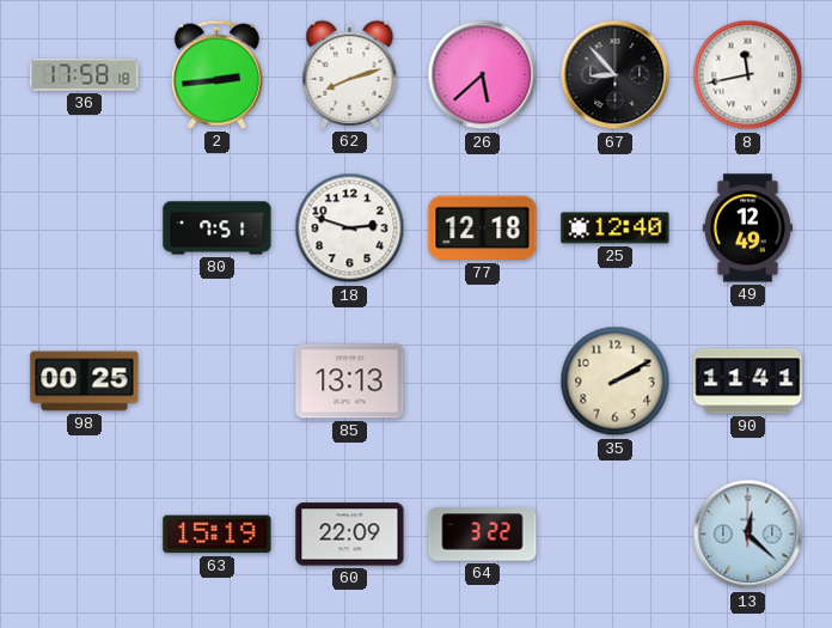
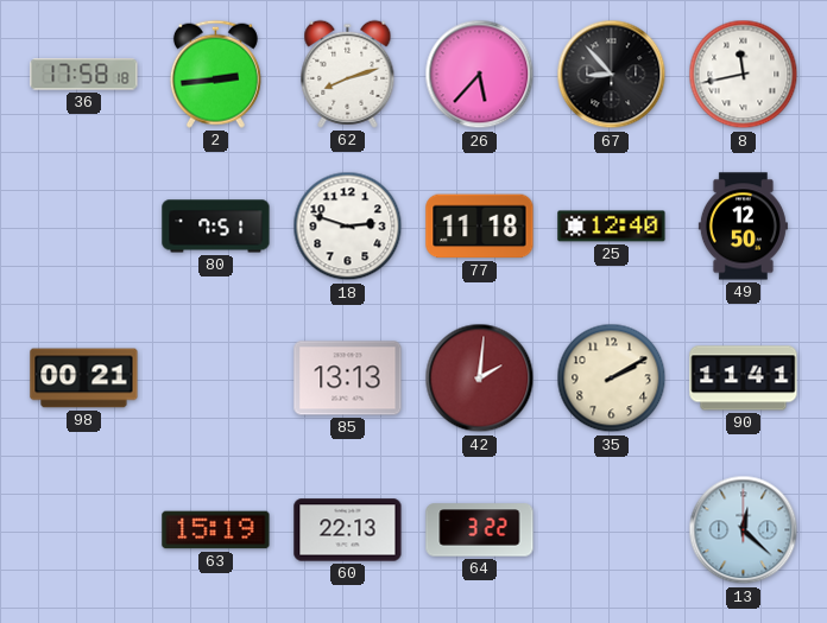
26: 5:38 -> 5:37
77: 12:18 -> 11:18
49: 12:49 -> 12:50
98: 00:25 -> 00:21
42: none -> 2:01
60: 22:09 -> 22:13
